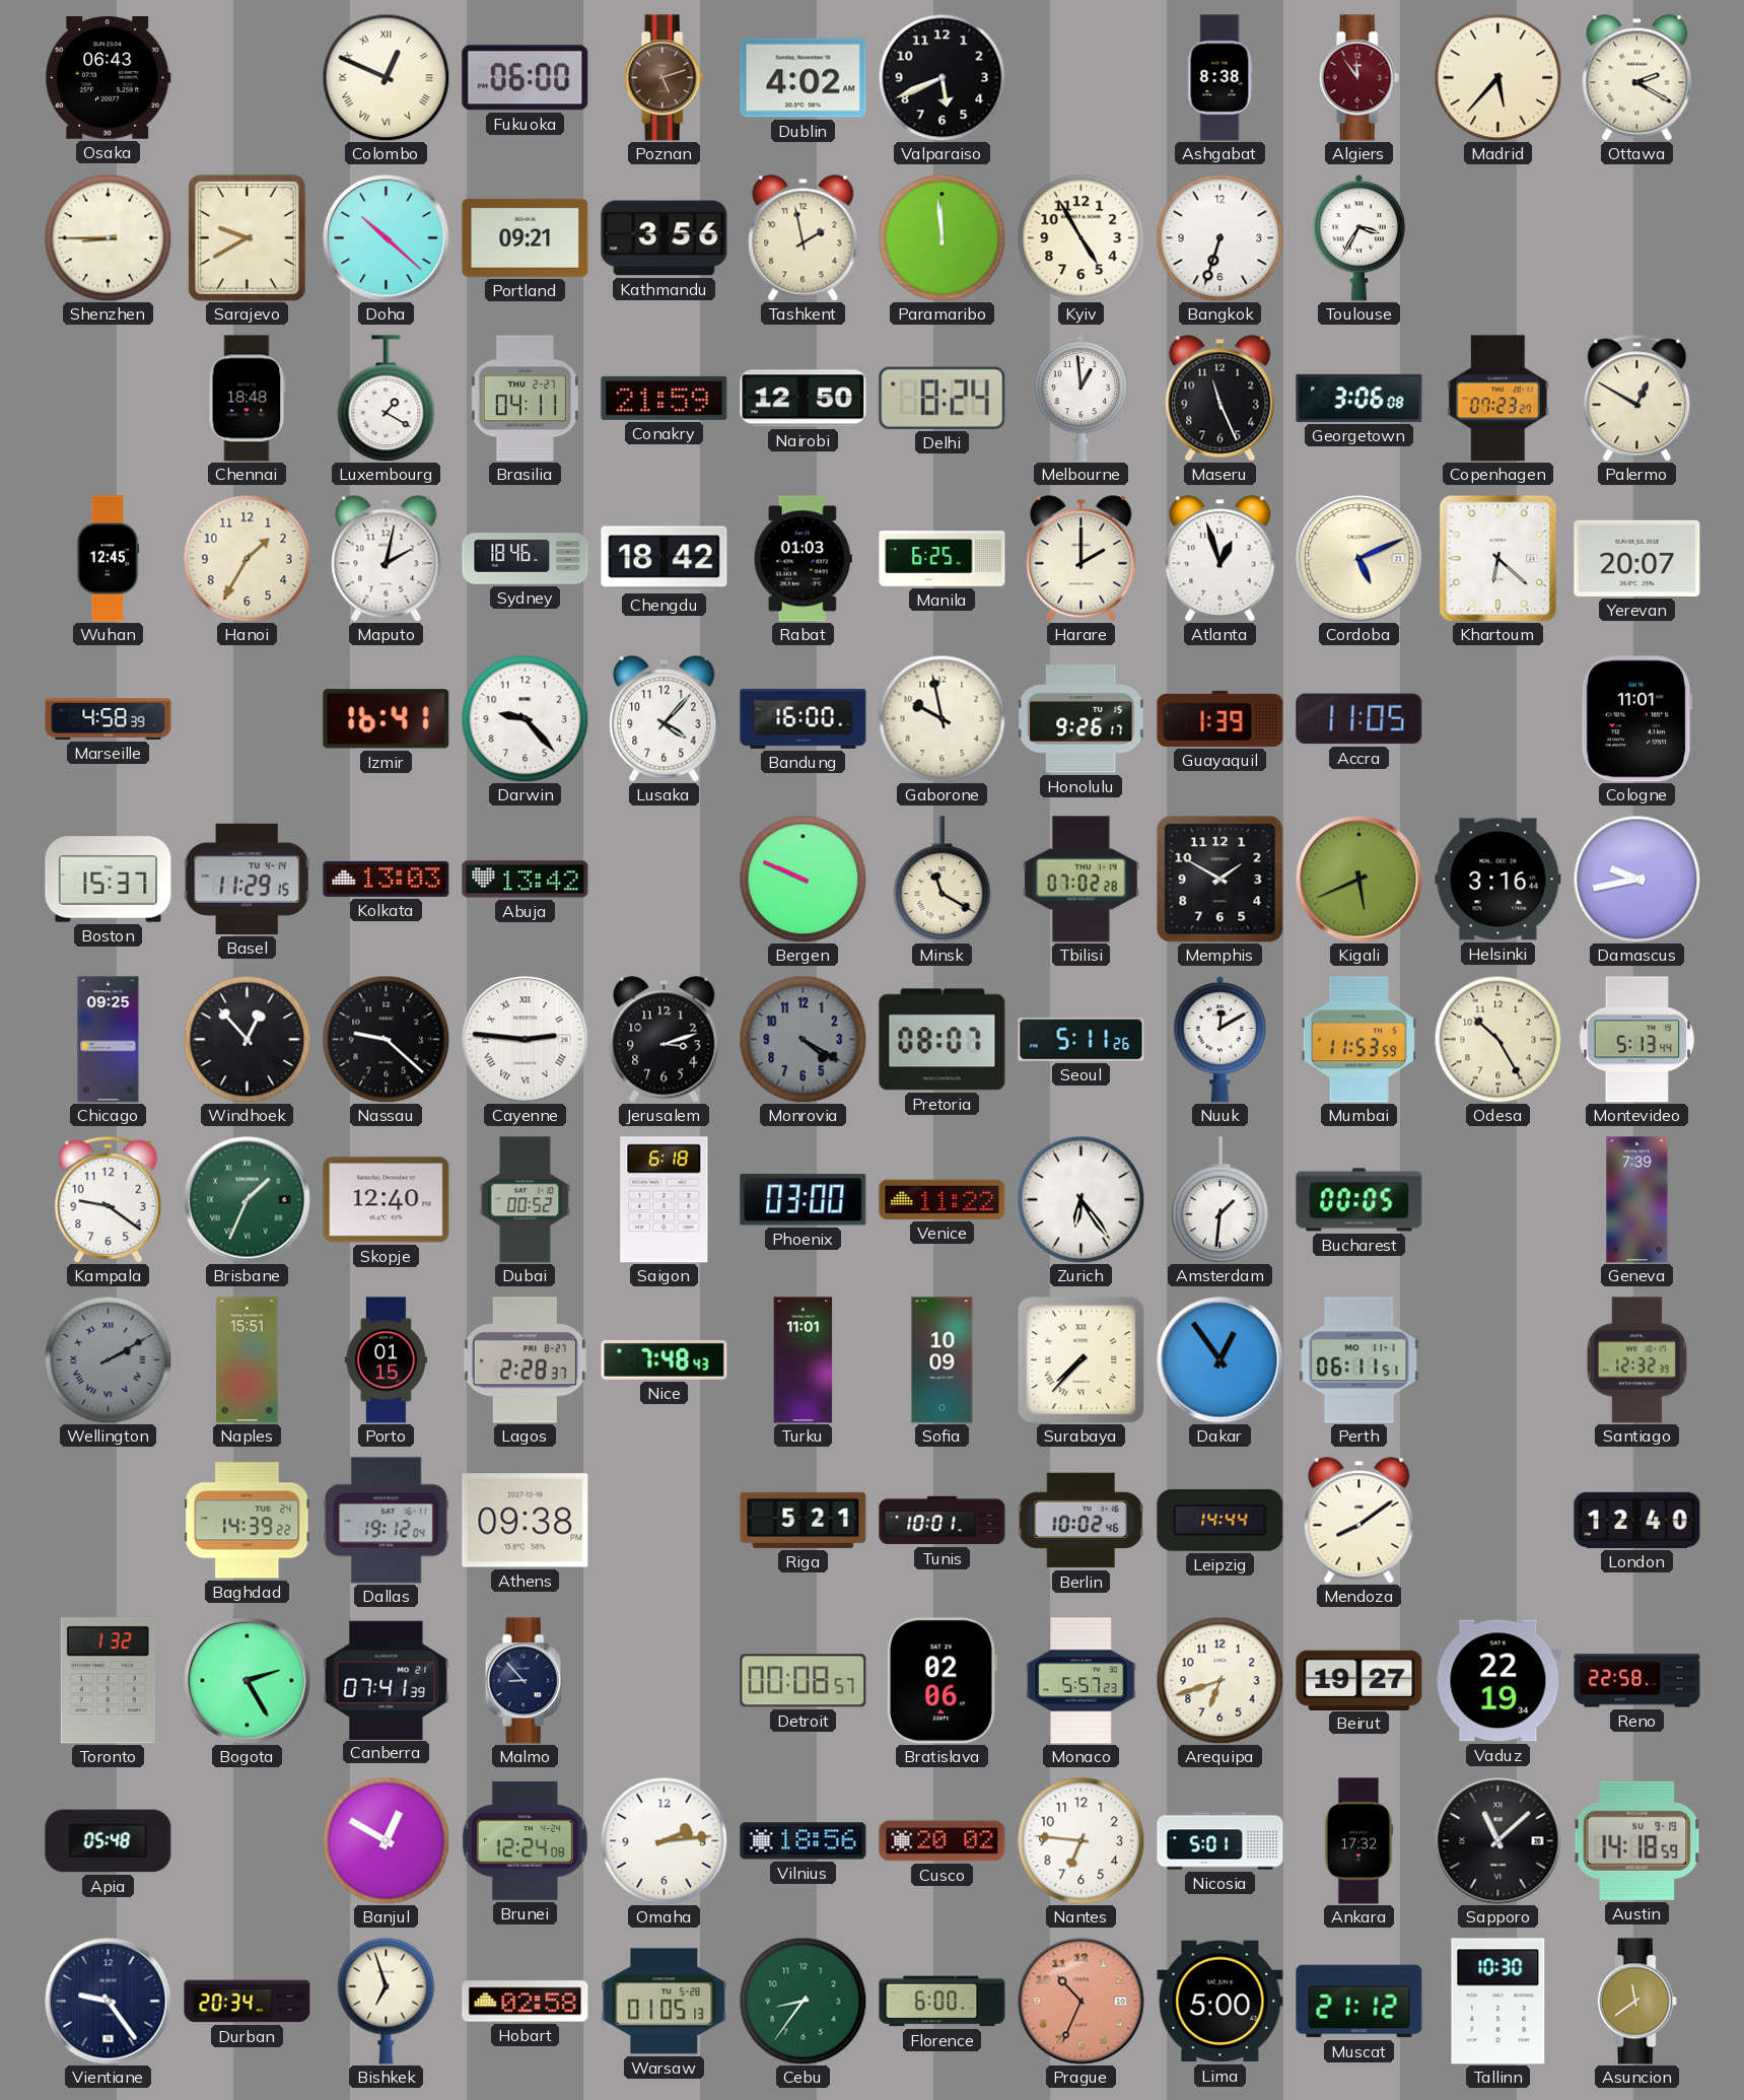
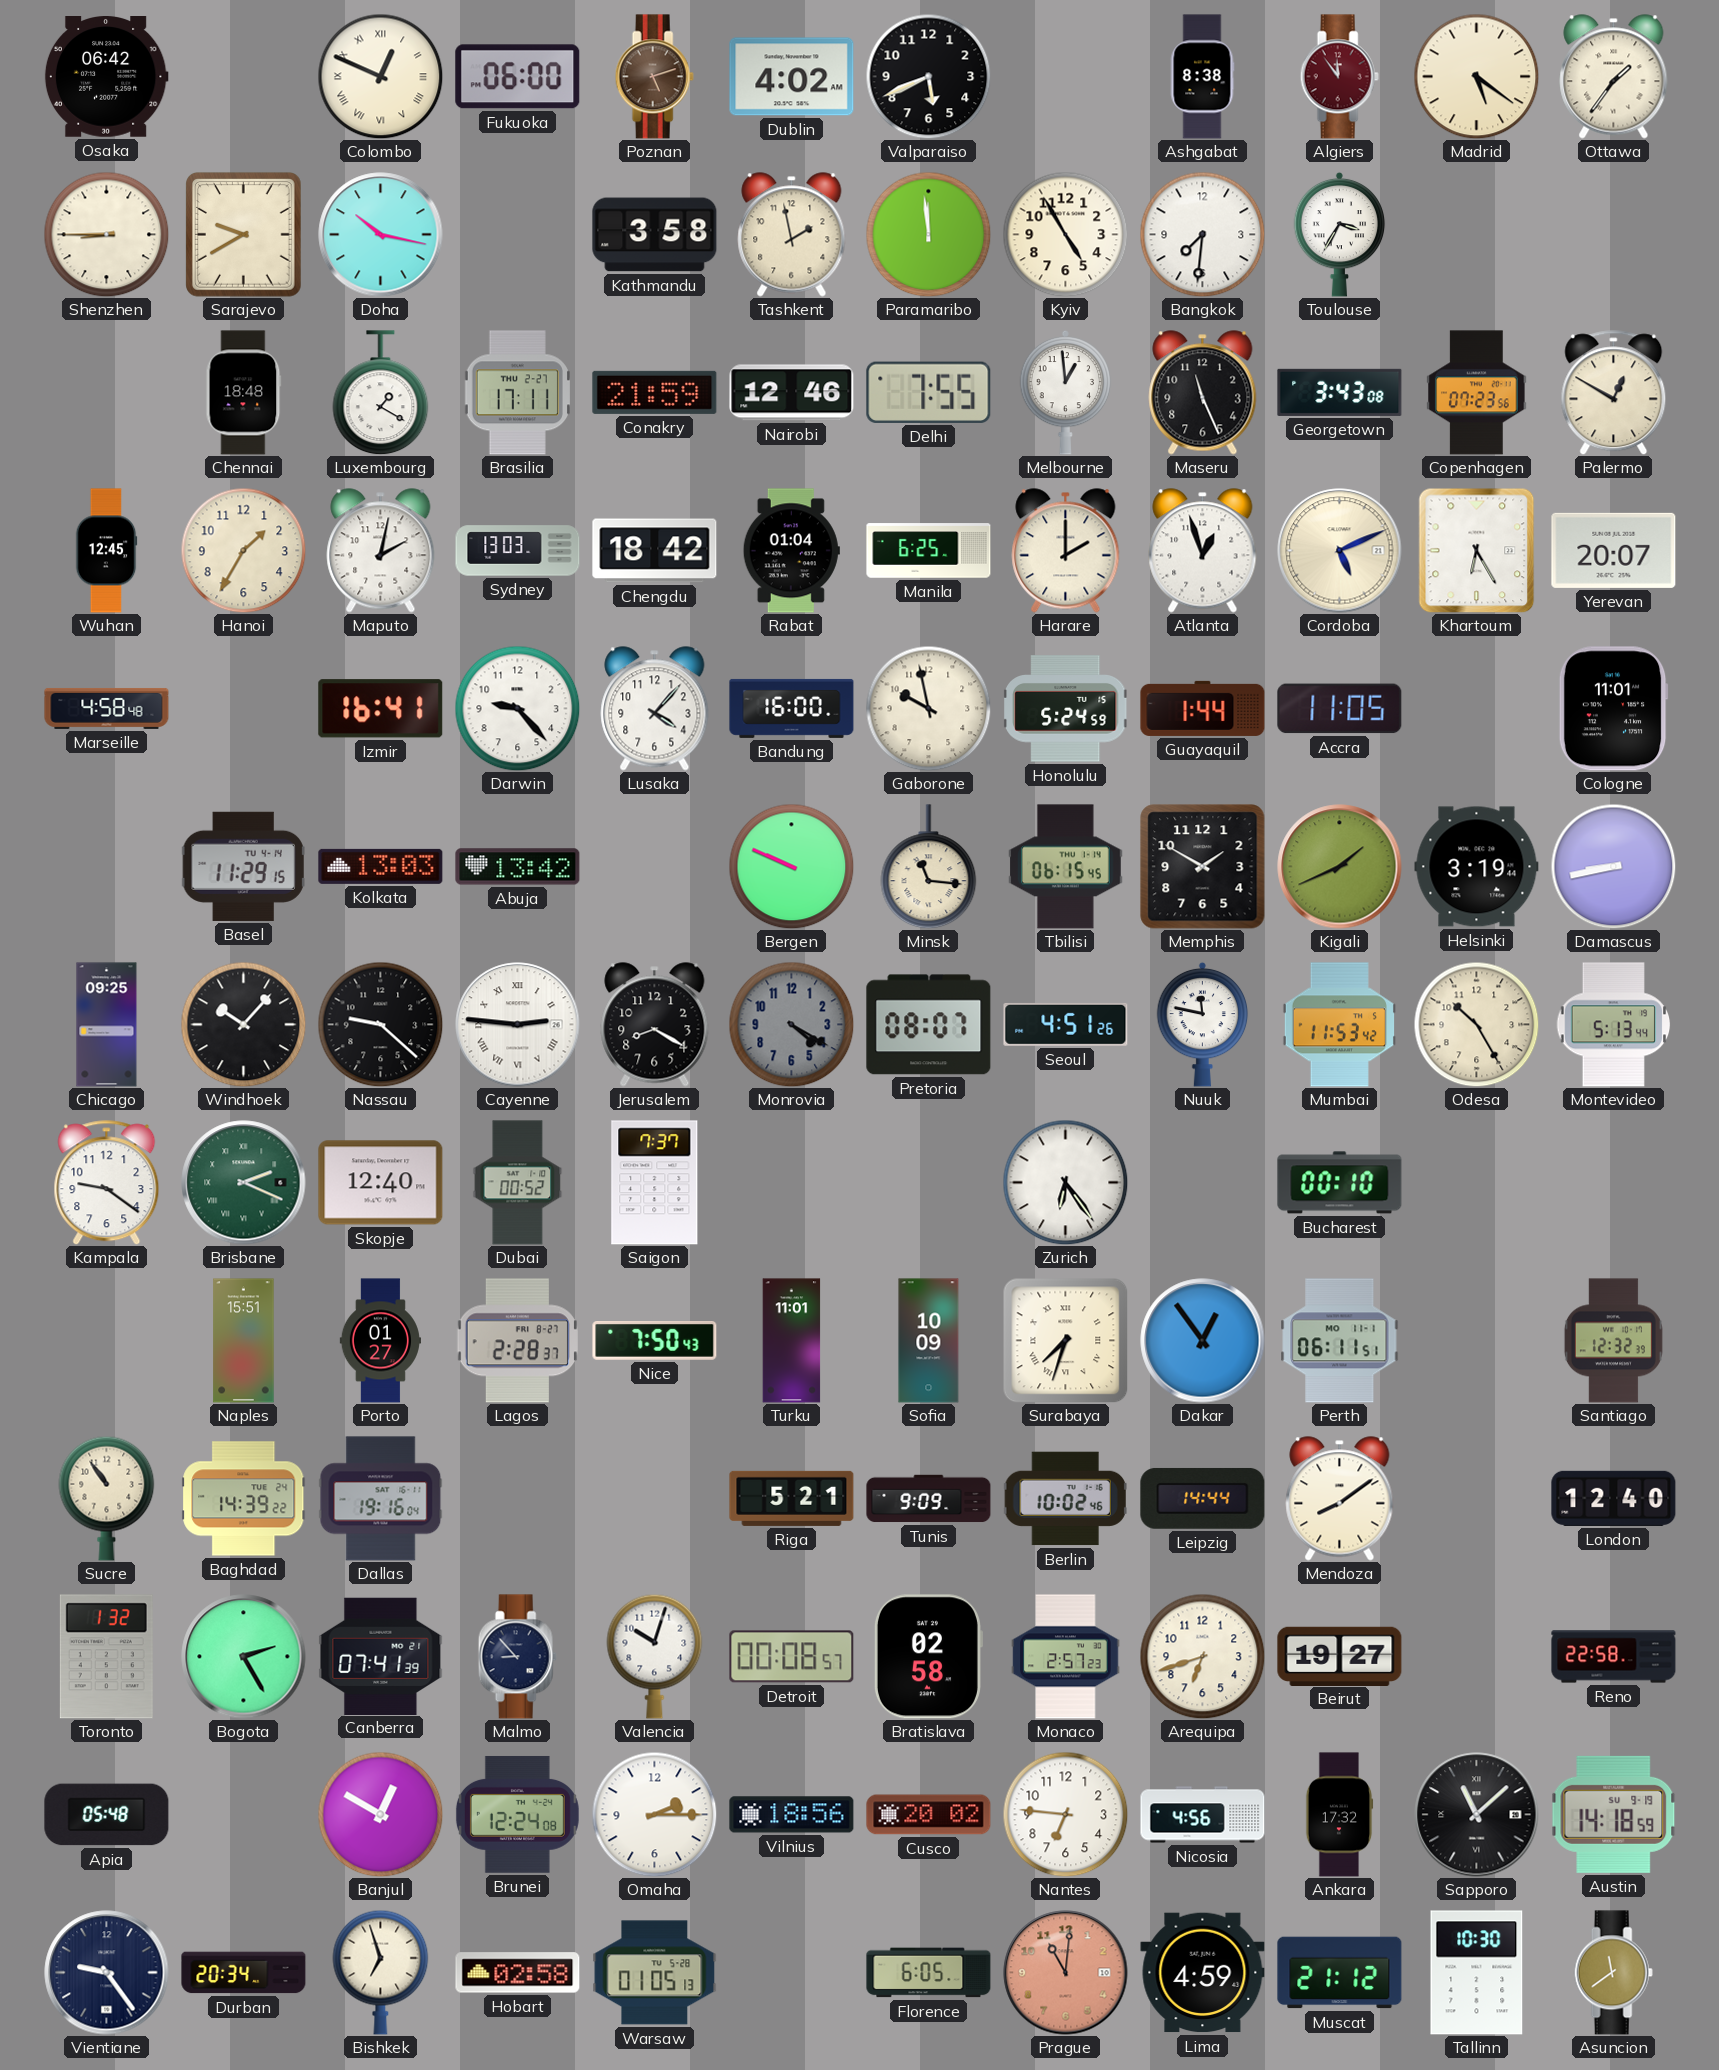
Osaka: 06:43 -> 06:42
Madrid: 5:37 -> 5:21
Ottawa: 2:20 -> 1:36
Doha: 10:22 -> 10:17
Portland: 09:21 -> none
Kathmandu: 3:56 -> 3:58
Bangkok: 6:33 -> 7:31
Brasilia: 04:11 -> 17:11
Nairobi: 12:50 -> 12:46
Delhi: 8:24 -> 7:55
Georgetown: 3:06 -> 3:43
Copenhagen: 07:23:27 -> 07:23:56
Sydney: 18:46 -> 13:03
Rabat: 01:03 -> 01:04
Khartoum: 6:22 -> 6:25
Marseille: 4:58:39 -> 4:58:48
Honolulu: 9:26 -> 5:24
Guayaquil: 1:39 -> 1:44
Boston: 15:37 -> none
Minsk: 11:20 -> 11:16
Tbilisi: 07:02 -> 06:15
Kigali: 5:41 -> 1:41
Helsinki: 3:16 -> 3:19
Damascus: 9:43 -> 8:43
Windhoek: 12:53 -> 10:07
Jerusalem: 3:12 -> 8:20
Seoul: 5:11 -> 4:51
Nuuk: 12:10 -> 11:47
Mumbai: 11:53:59 -> 11:53:42
Brisbane: 1:34 -> 2:19
Saigon: 6:18 -> 7:37
Phoenix: 03:00 -> none
Venice: 11:22 -> none
Amsterdam: 1:31 -> none
Bucharest: 00:05 -> 00:10
Geneva: 7:39 -> none
Wellington: 2:10 -> none
Porto: 01:15 -> 01:27
Nice: 7:48 -> 7:50
Surabaya: 7:37 -> 7:33
Sucre: none -> 10:54
Dallas: 19:12 -> 19:16
Athens: 09:38 -> none
Tunis: 10:01 -> 9:09
Valencia: none -> 10:03
Bratislava: 02:06 -> 02:58
Monaco: 5:57 -> 2:57
Vaduz: 22:19 -> none
Omaha: 2:14 -> 2:15
Nicosia: 5:01 -> 4:56
Cebu: 8:36 -> none
Florence: 6:00 -> 6:05
Prague: 10:34 -> 11:01
Lima: 5:00 -> 4:59
